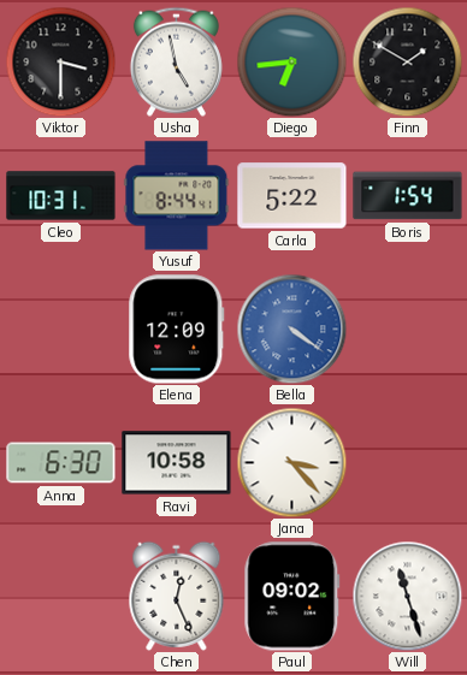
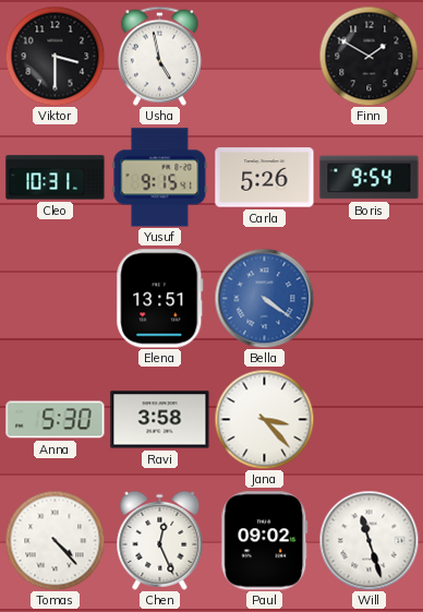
Diego: 6:44 -> none
Yusuf: 8:44 -> 9:15
Carla: 5:22 -> 5:26
Boris: 1:54 -> 9:54
Elena: 12:09 -> 13:51
Anna: 6:30 -> 5:30
Ravi: 10:58 -> 3:58
Tomas: none -> 4:23
